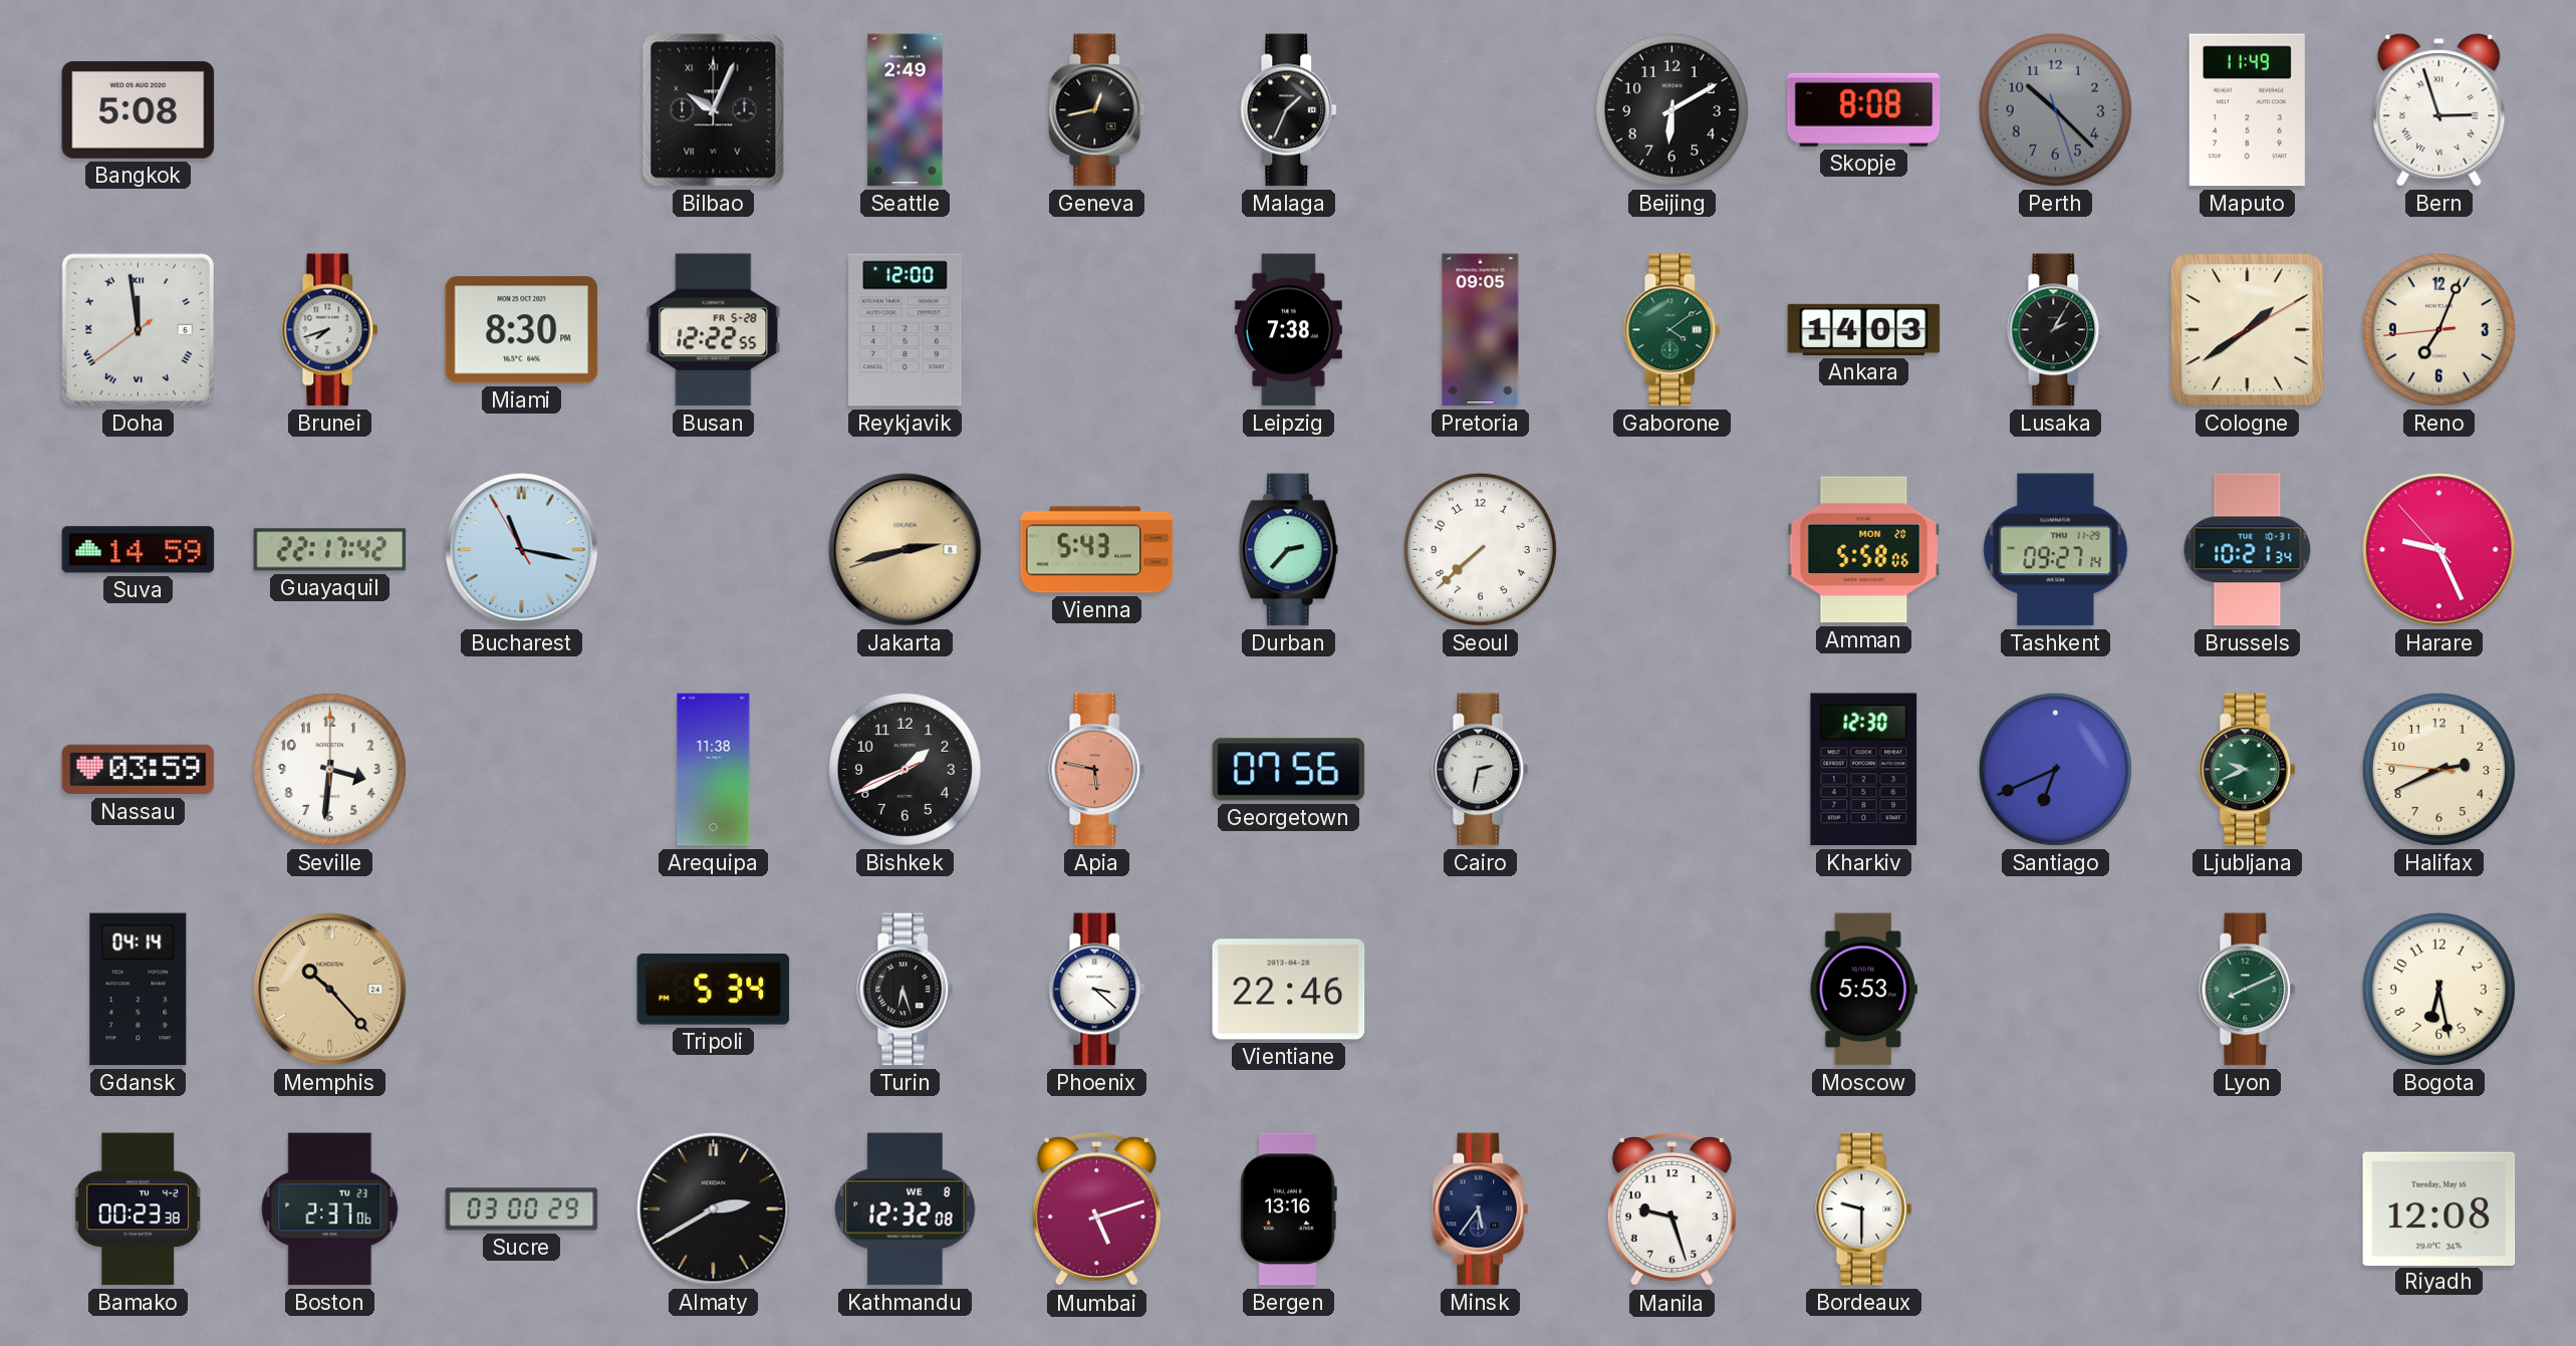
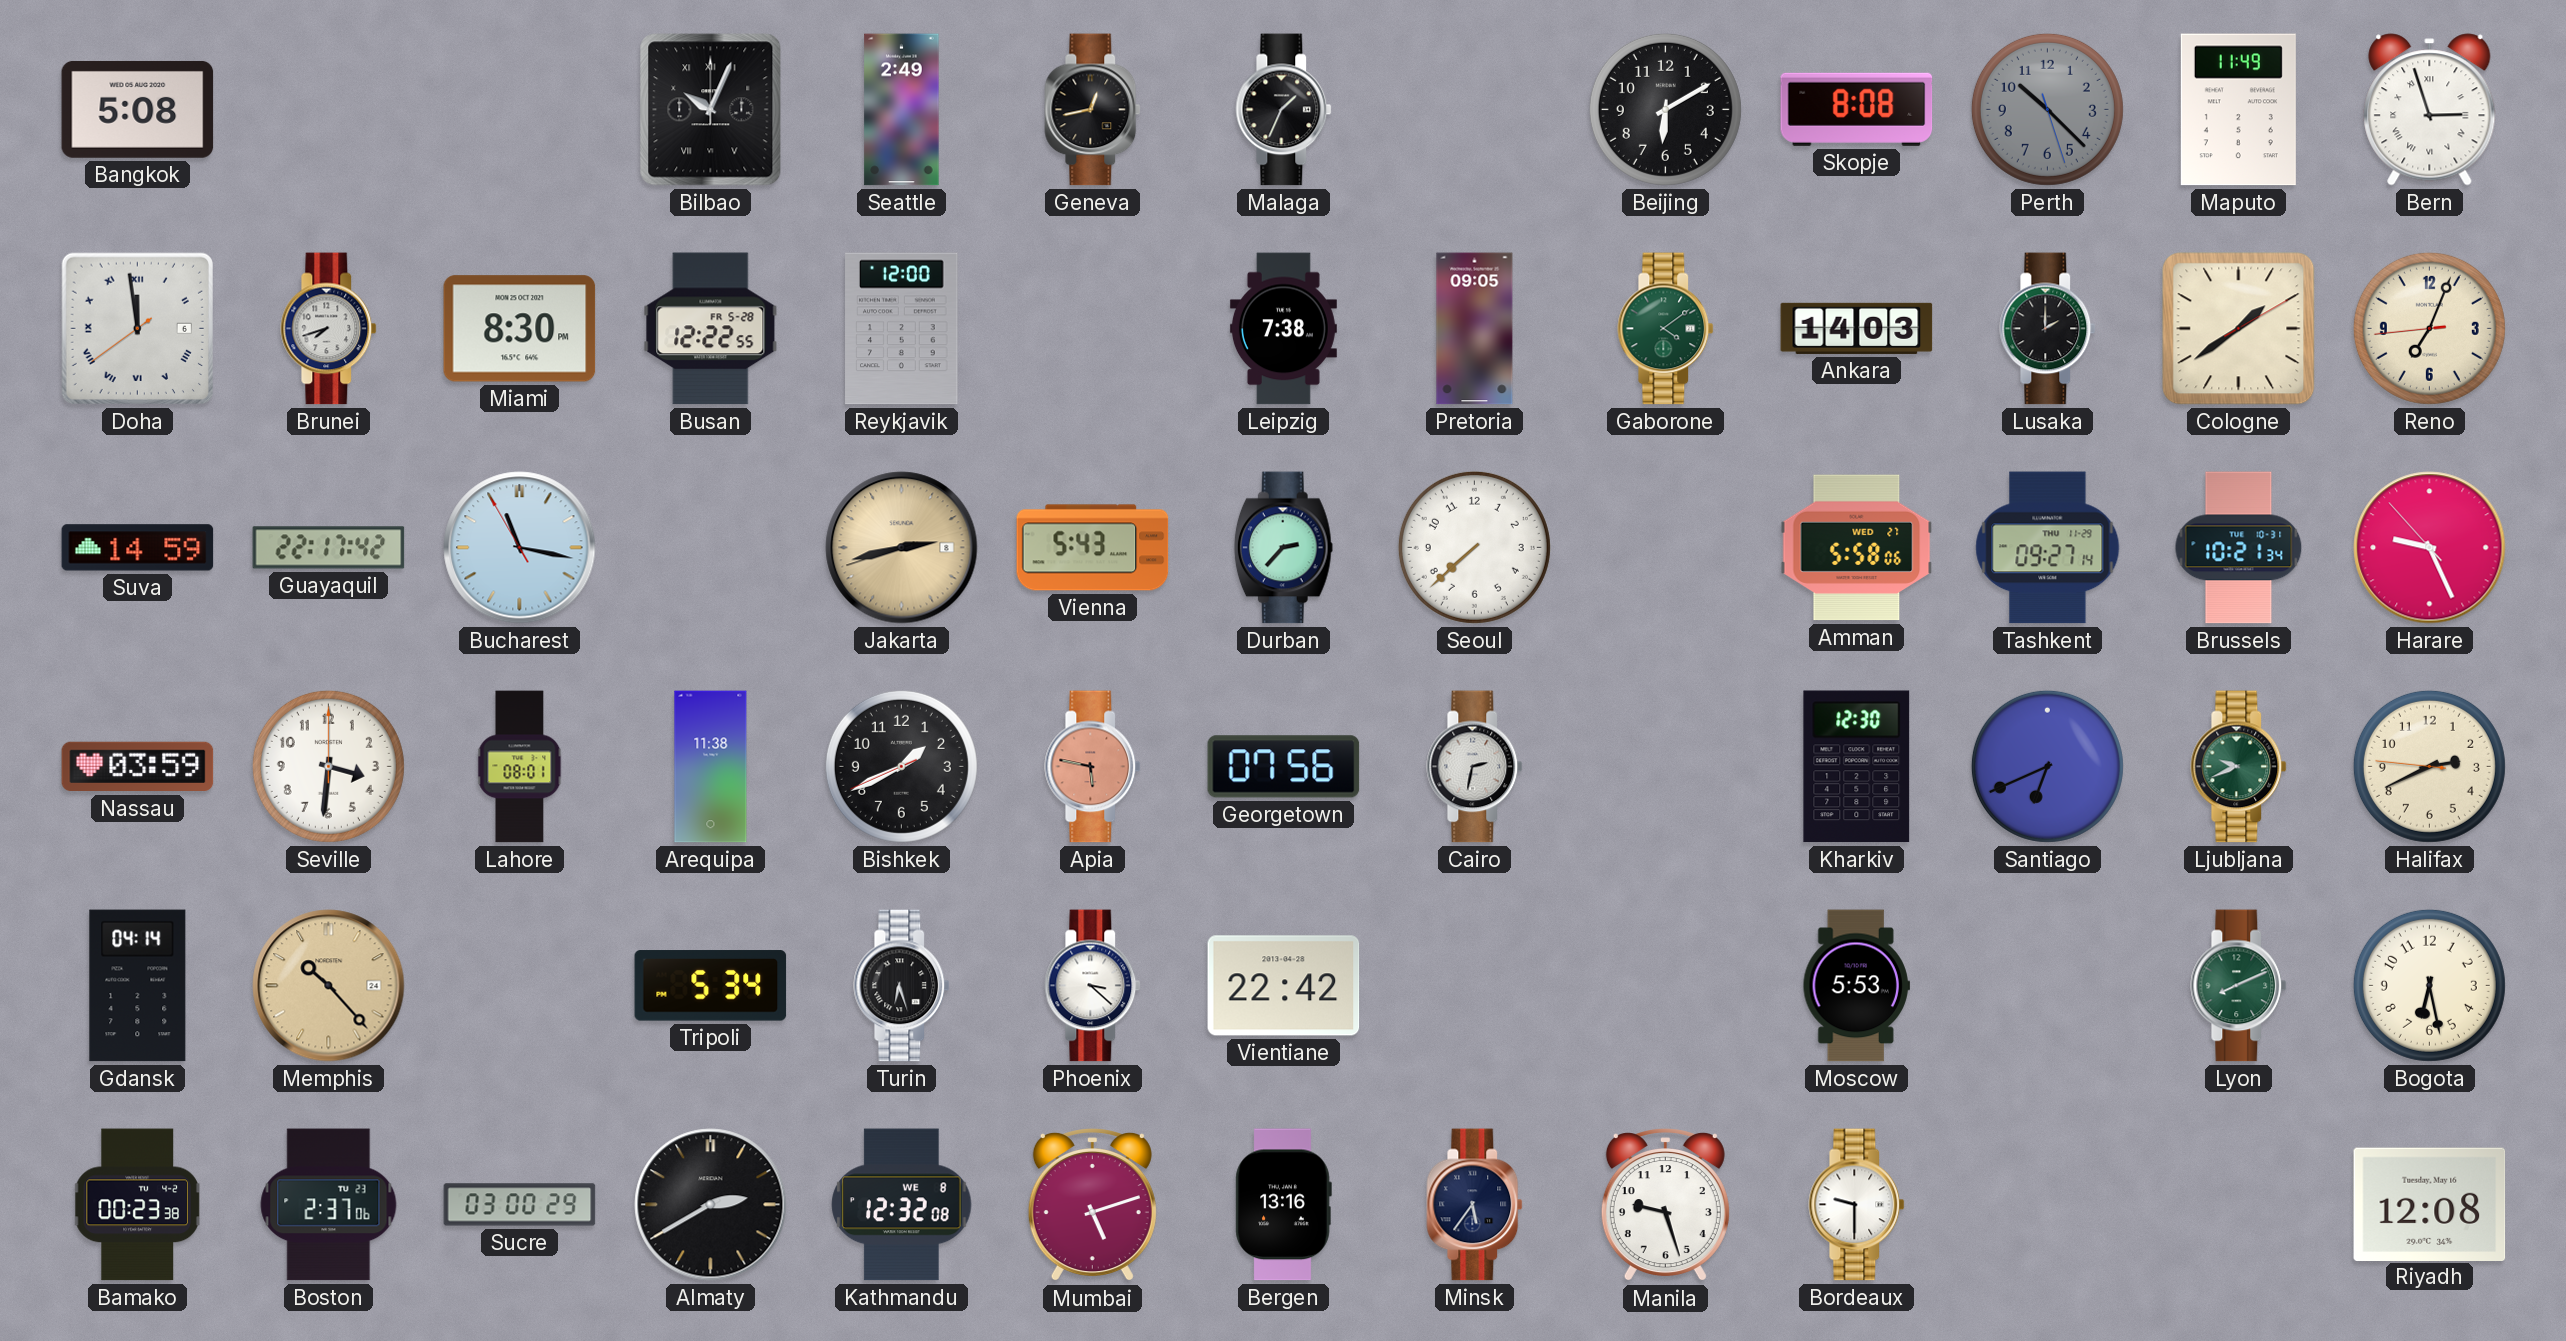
Lusaka: 2:05 -> 2:00
Amman date: MON 20 -> WED 27
Lahore: none -> 08:01
Vientiane: 22:46 -> 22:42
